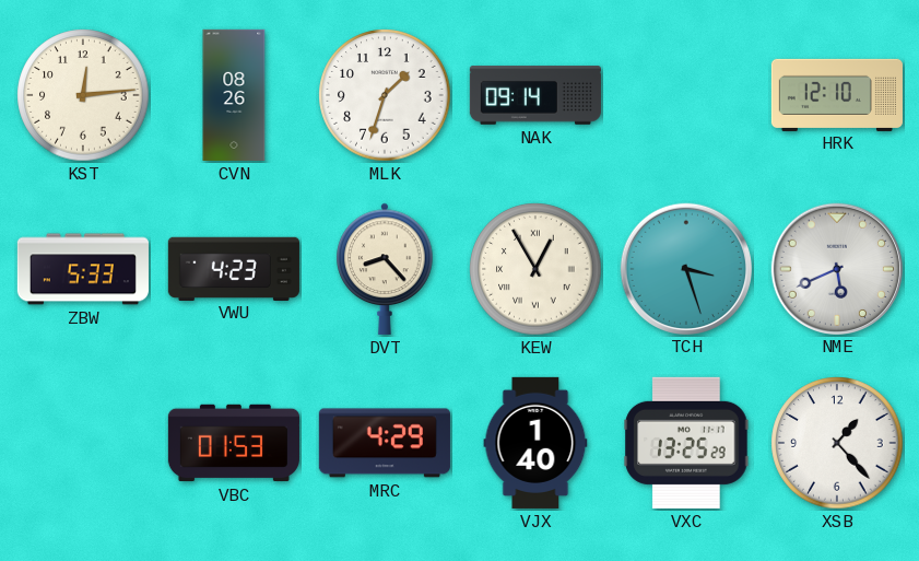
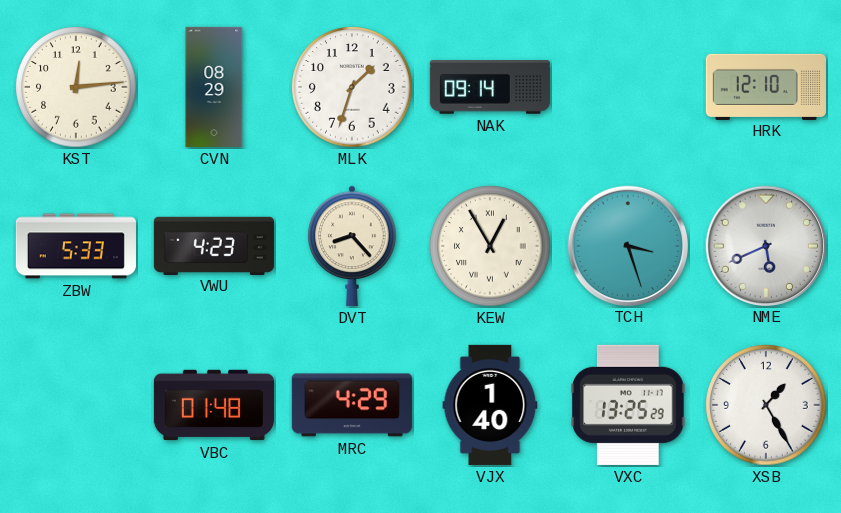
CVN: 08:26 -> 08:29
VBC: 01:53 -> 01:48
XSB: 1:23 -> 1:25
